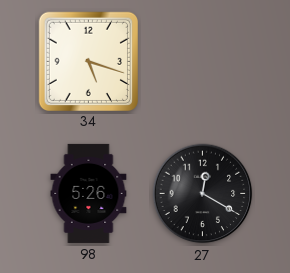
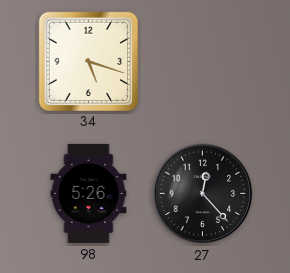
27: 12:20 -> 12:23
